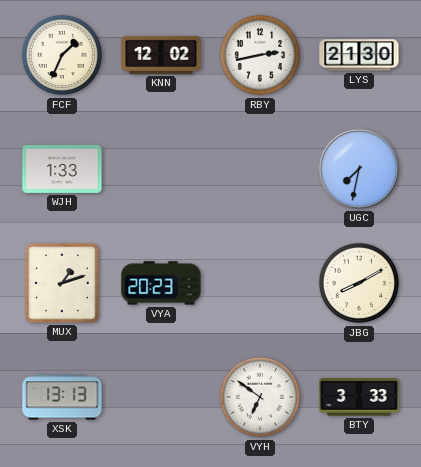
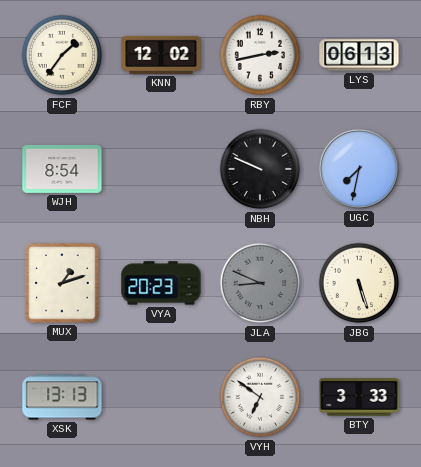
FCF: 1:34 -> 1:36
LYS: 21:30 -> 06:13
WJH: 1:33 -> 8:54
NBH: none -> 9:49
JLA: none -> 8:49
JBG: 8:10 -> 5:27
